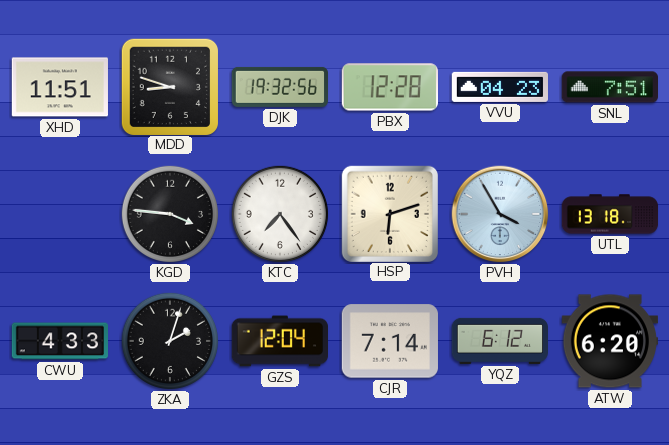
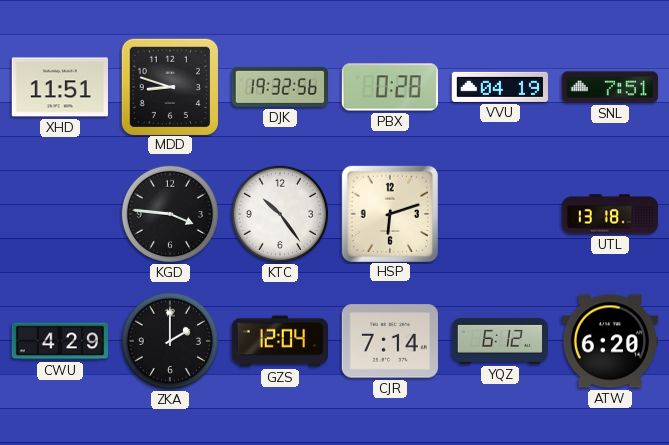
PBX: 12:28 -> 0:28
VVU: 04:23 -> 04:19
KTC: 7:24 -> 10:24
PVH: 3:55 -> none
CWU: 4:33 -> 4:29
ZKA: 2:03 -> 2:00
